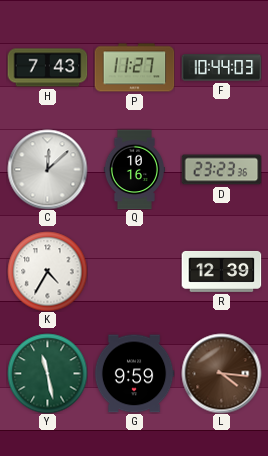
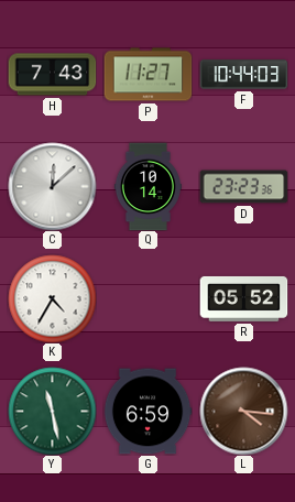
Q: 10:16 -> 10:14
R: 12:39 -> 05:52
G: 9:59 -> 6:59
